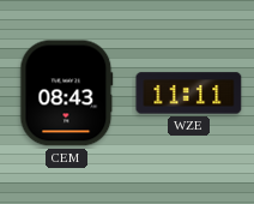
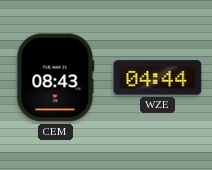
WZE: 11:11 -> 04:44
